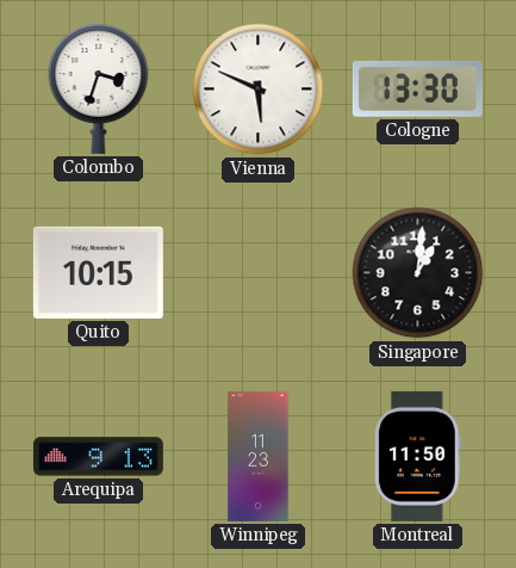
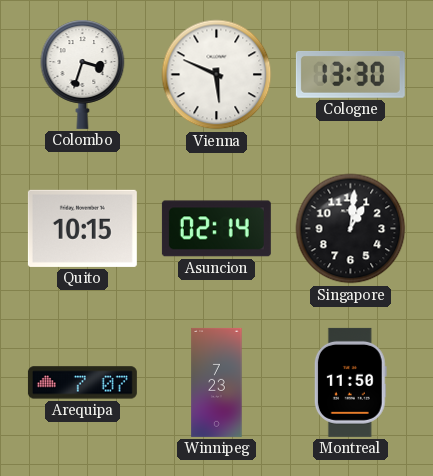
Asuncion: none -> 02:14
Arequipa: 9:13 -> 7:07
Winnipeg: 11:23 -> 7:23
